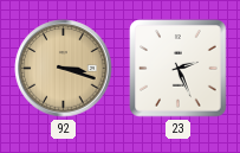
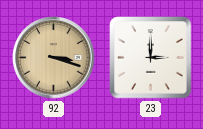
23: 2:26 -> 3:00
